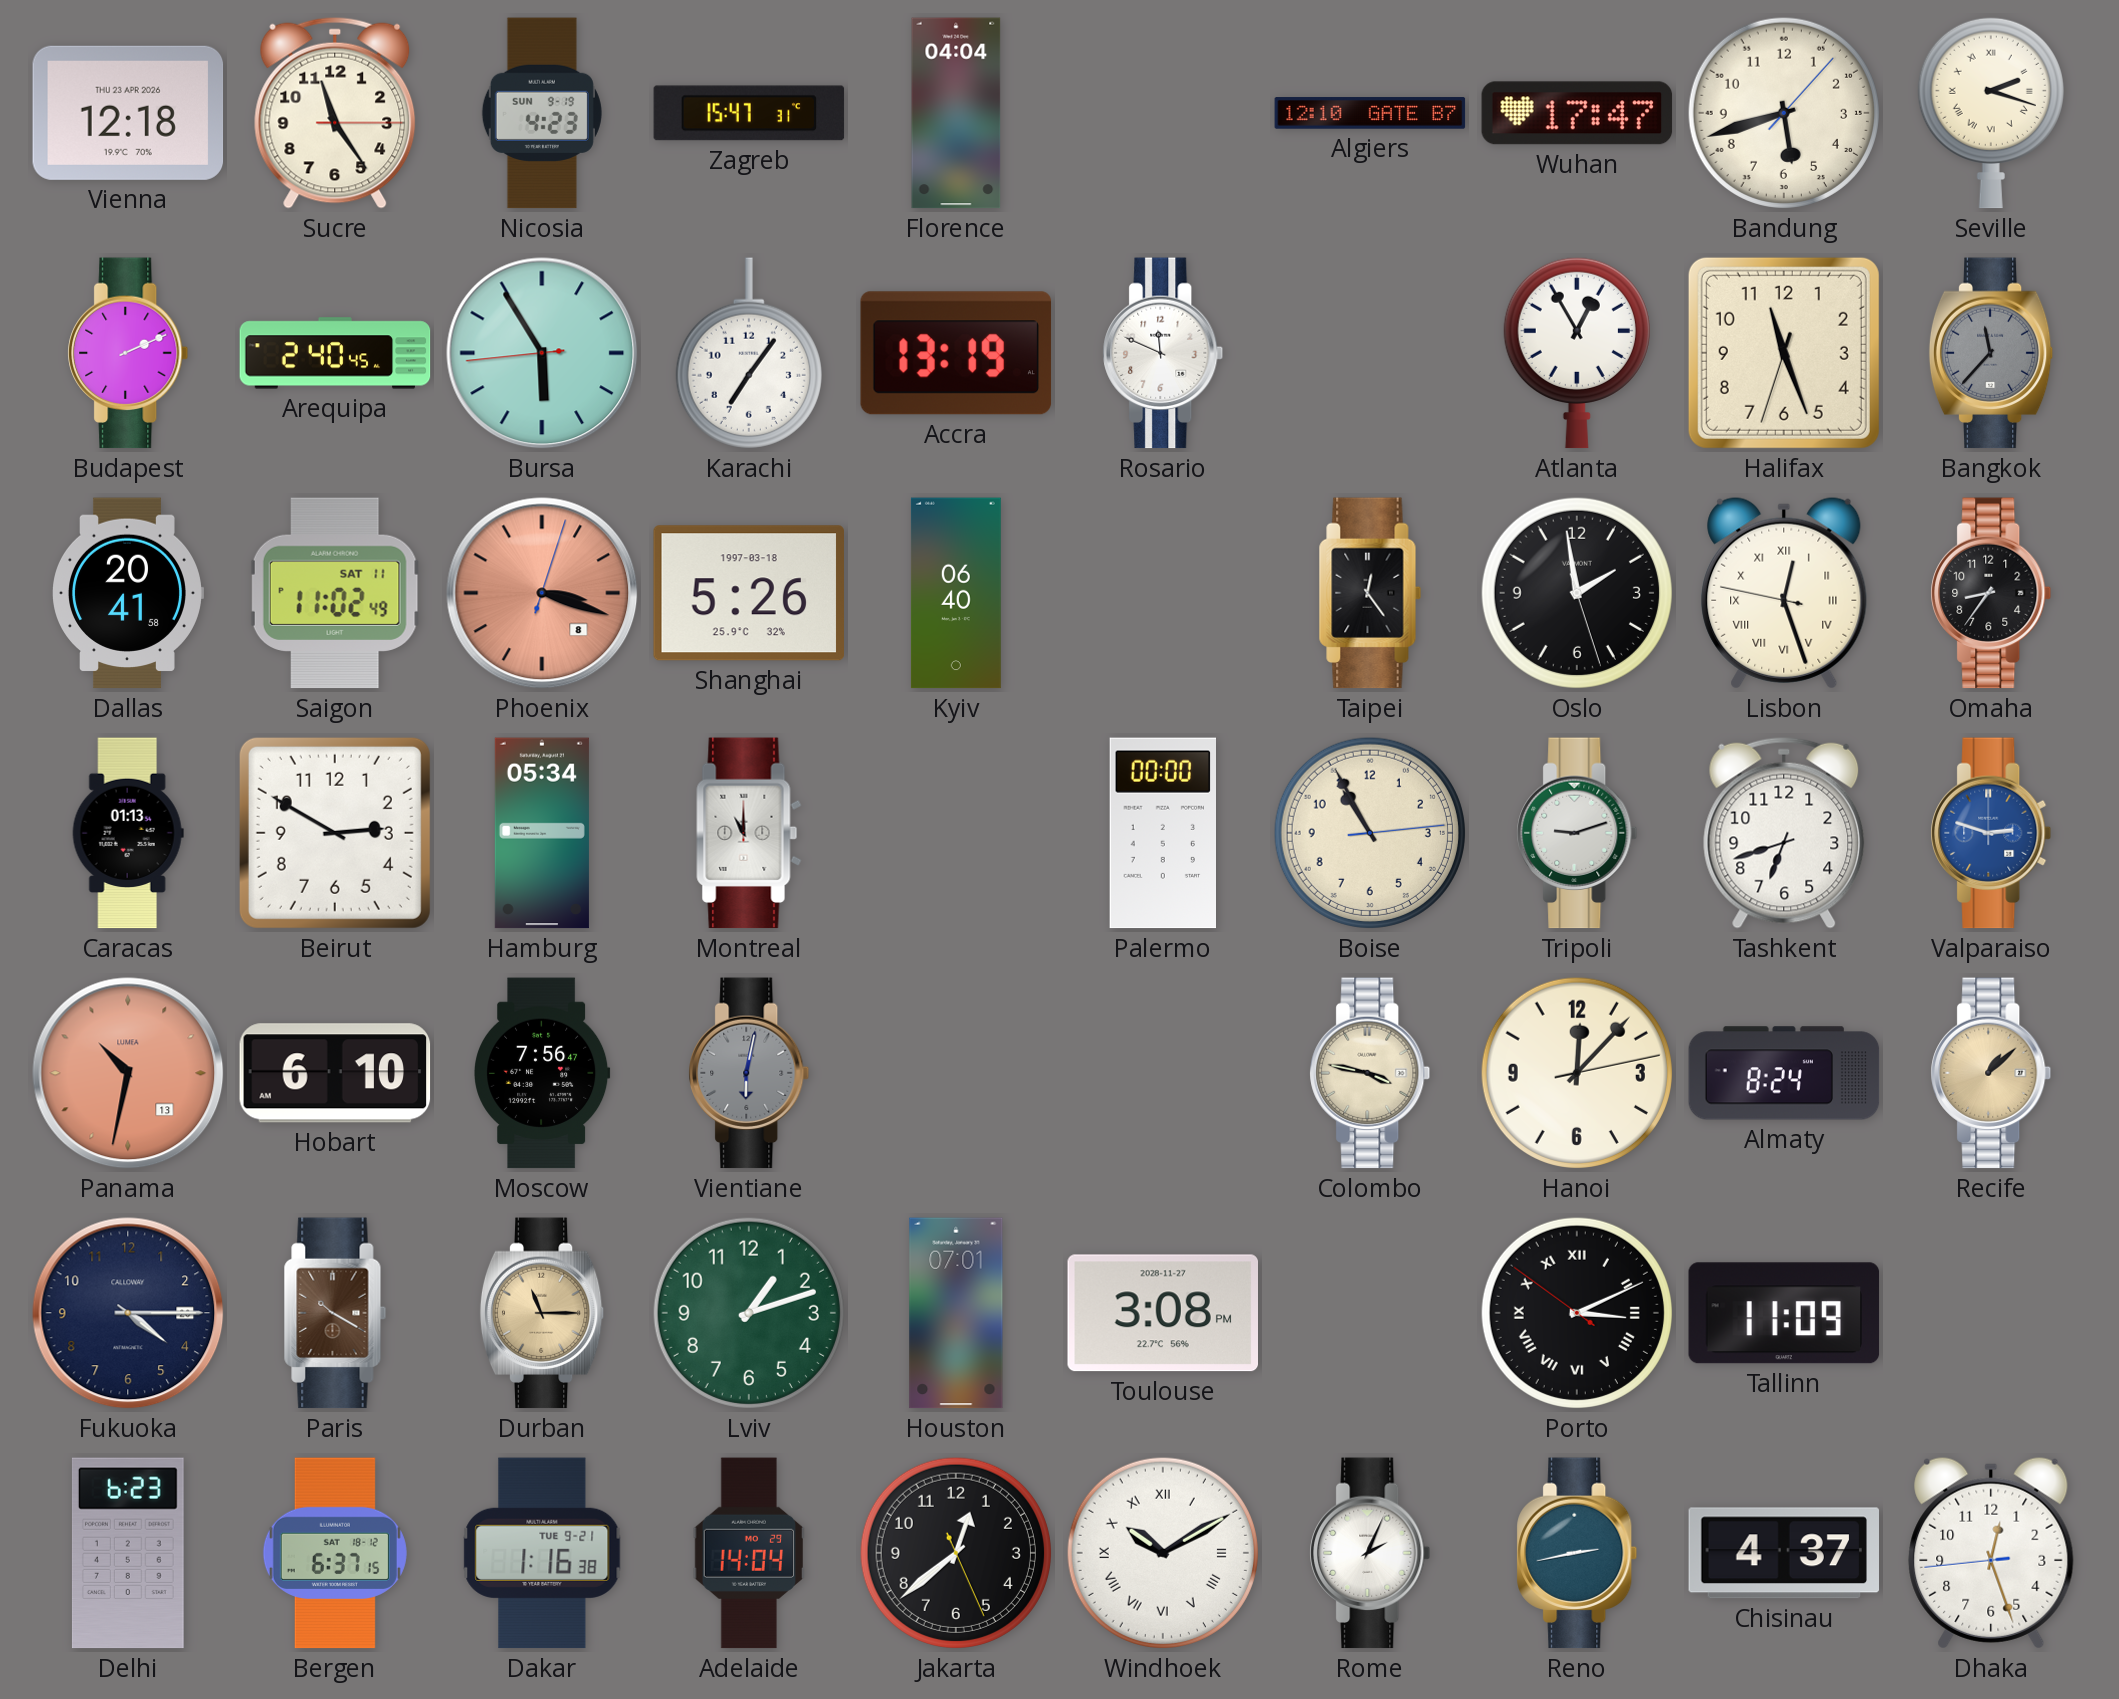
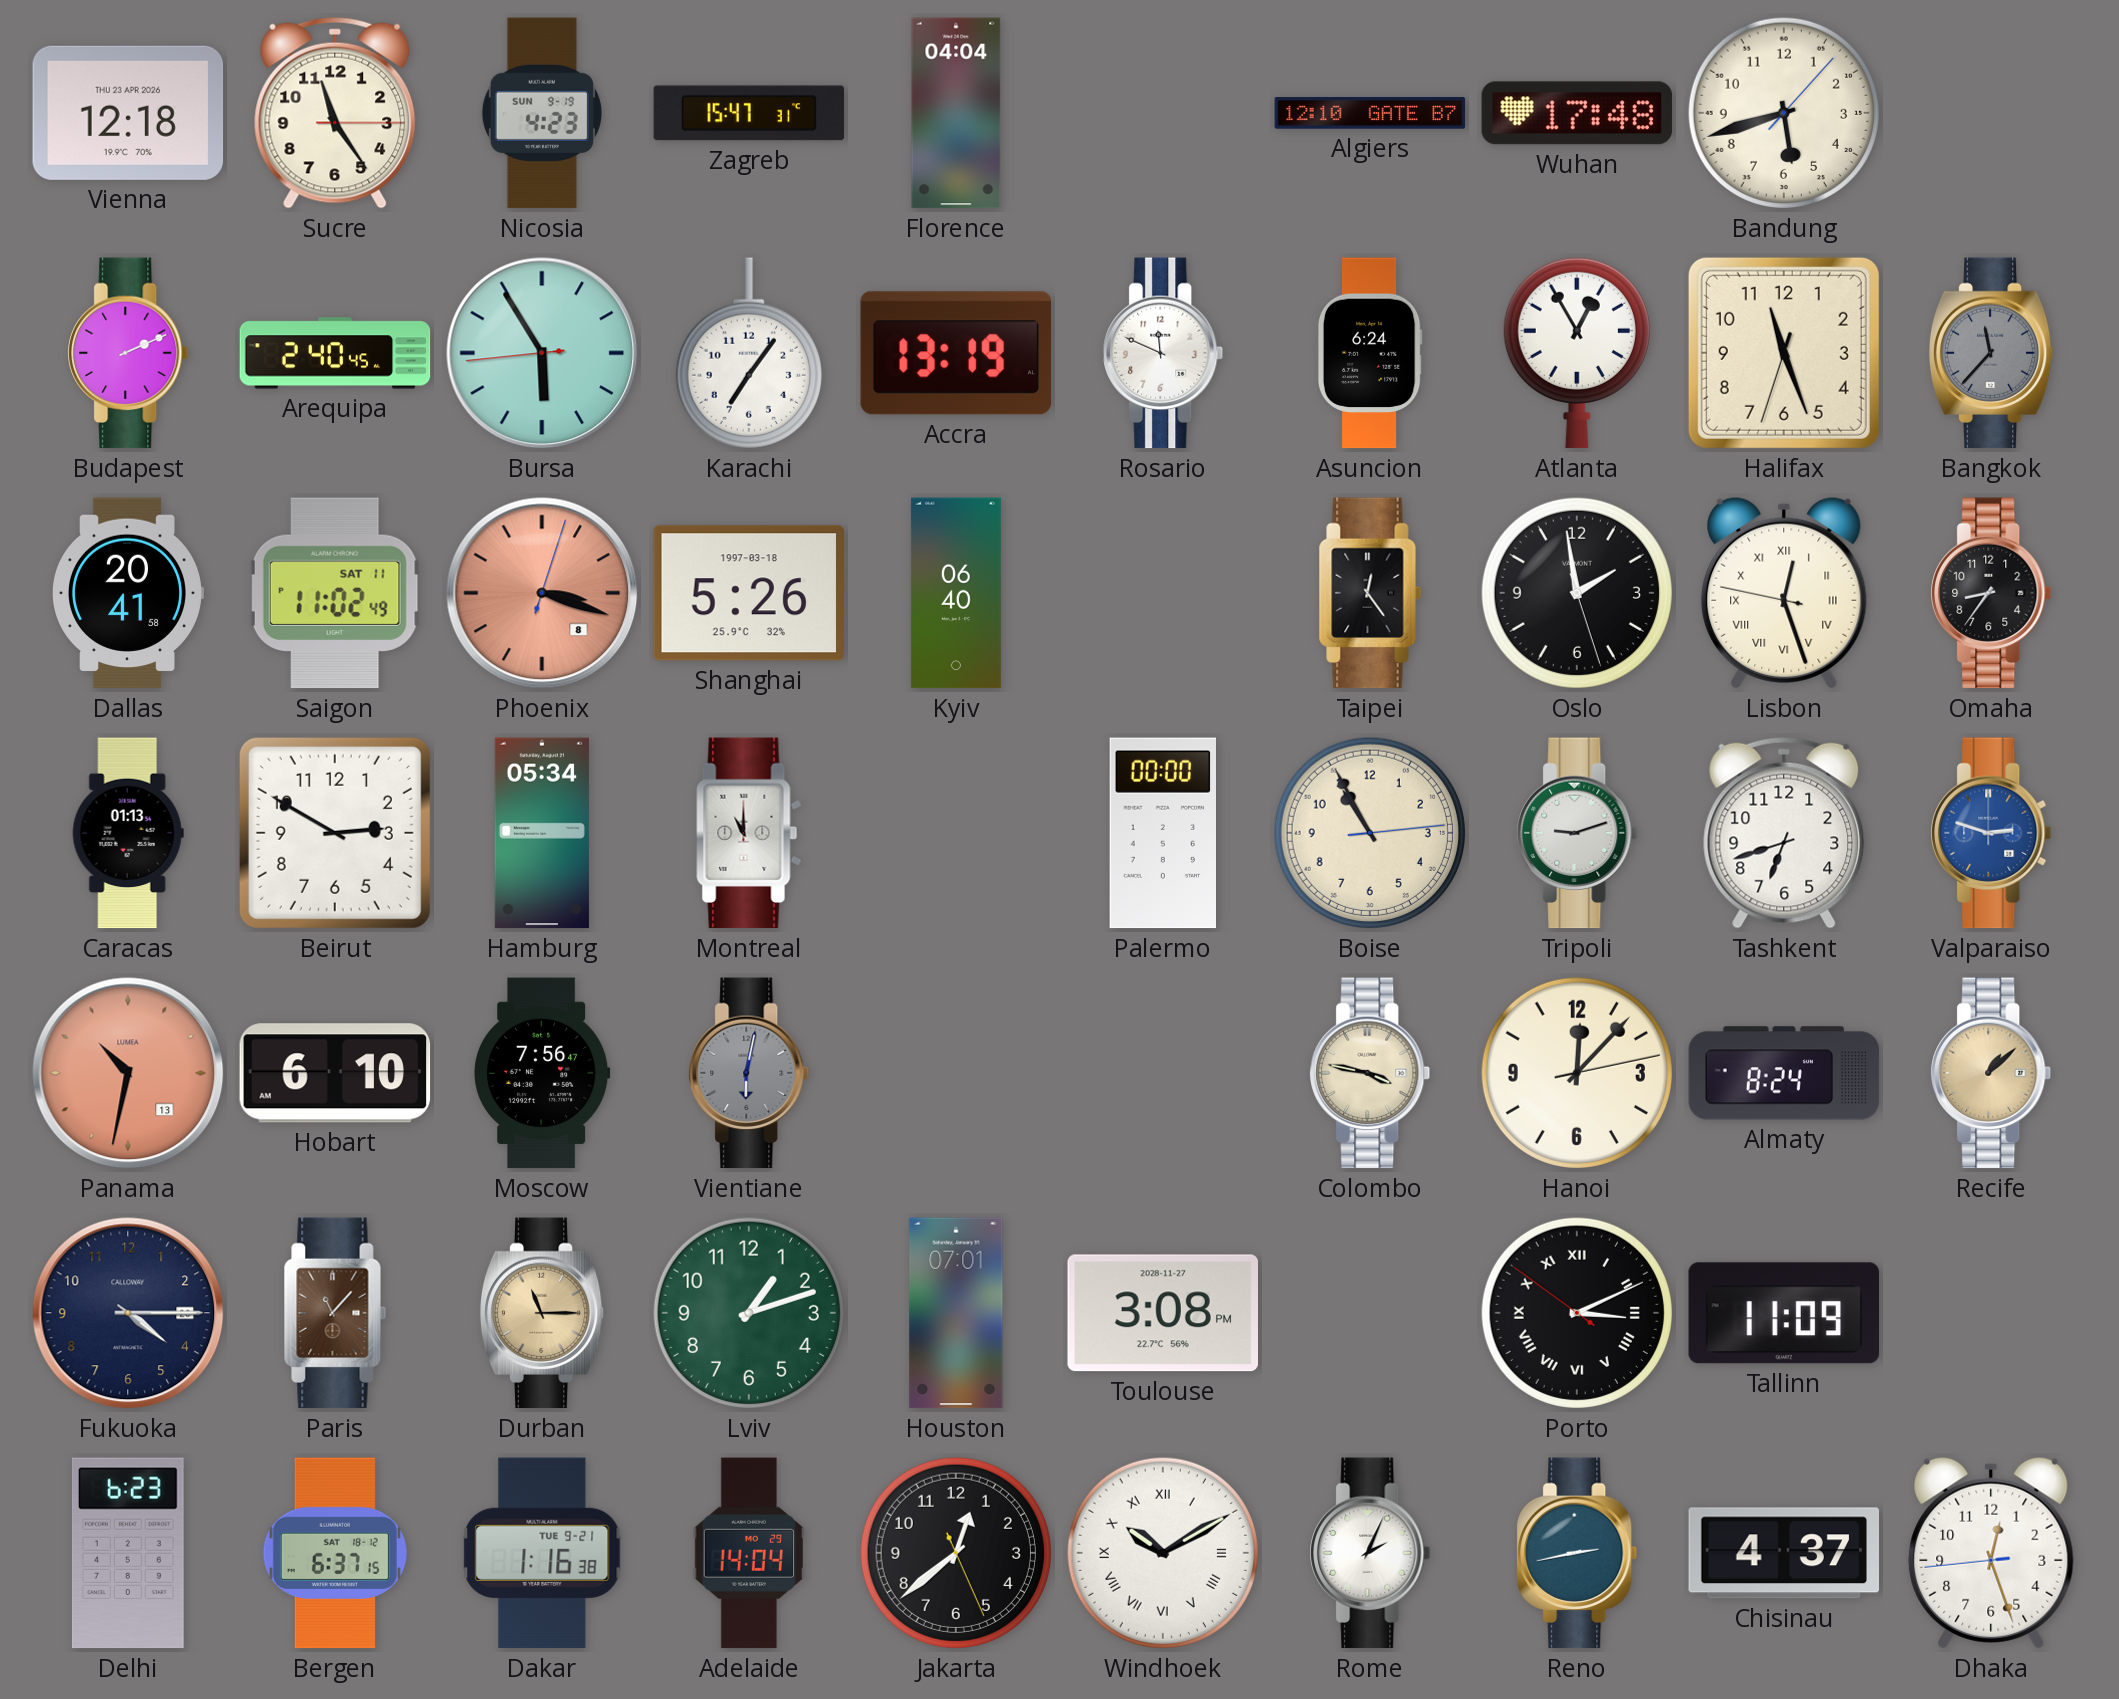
Wuhan: 17:47 -> 17:48
Seville: 2:18 -> none
Asuncion: none -> 6:24
Paris: 10:20 -> 11:07
